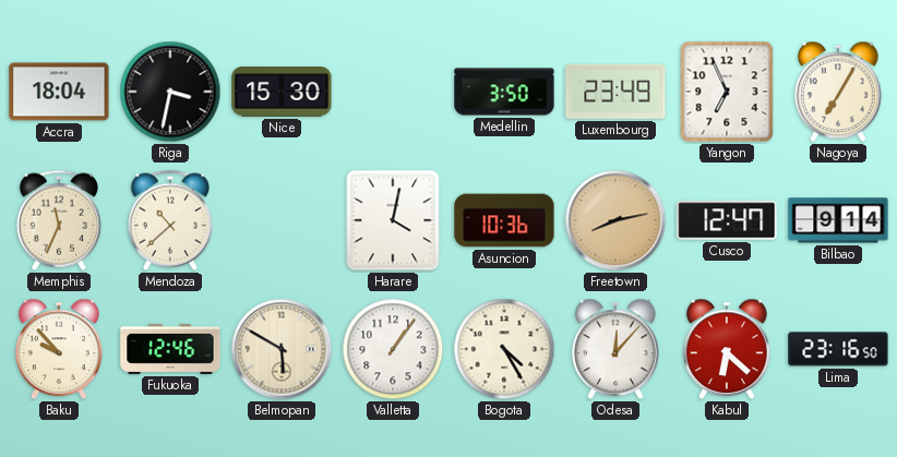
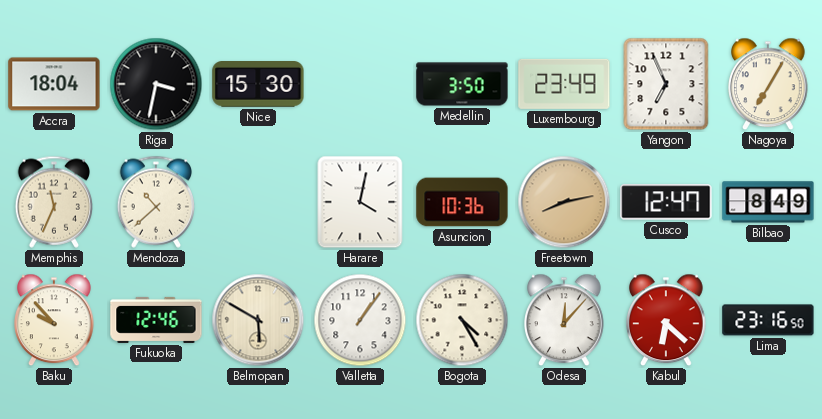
Bilbao: 9:14 -> 8:49
